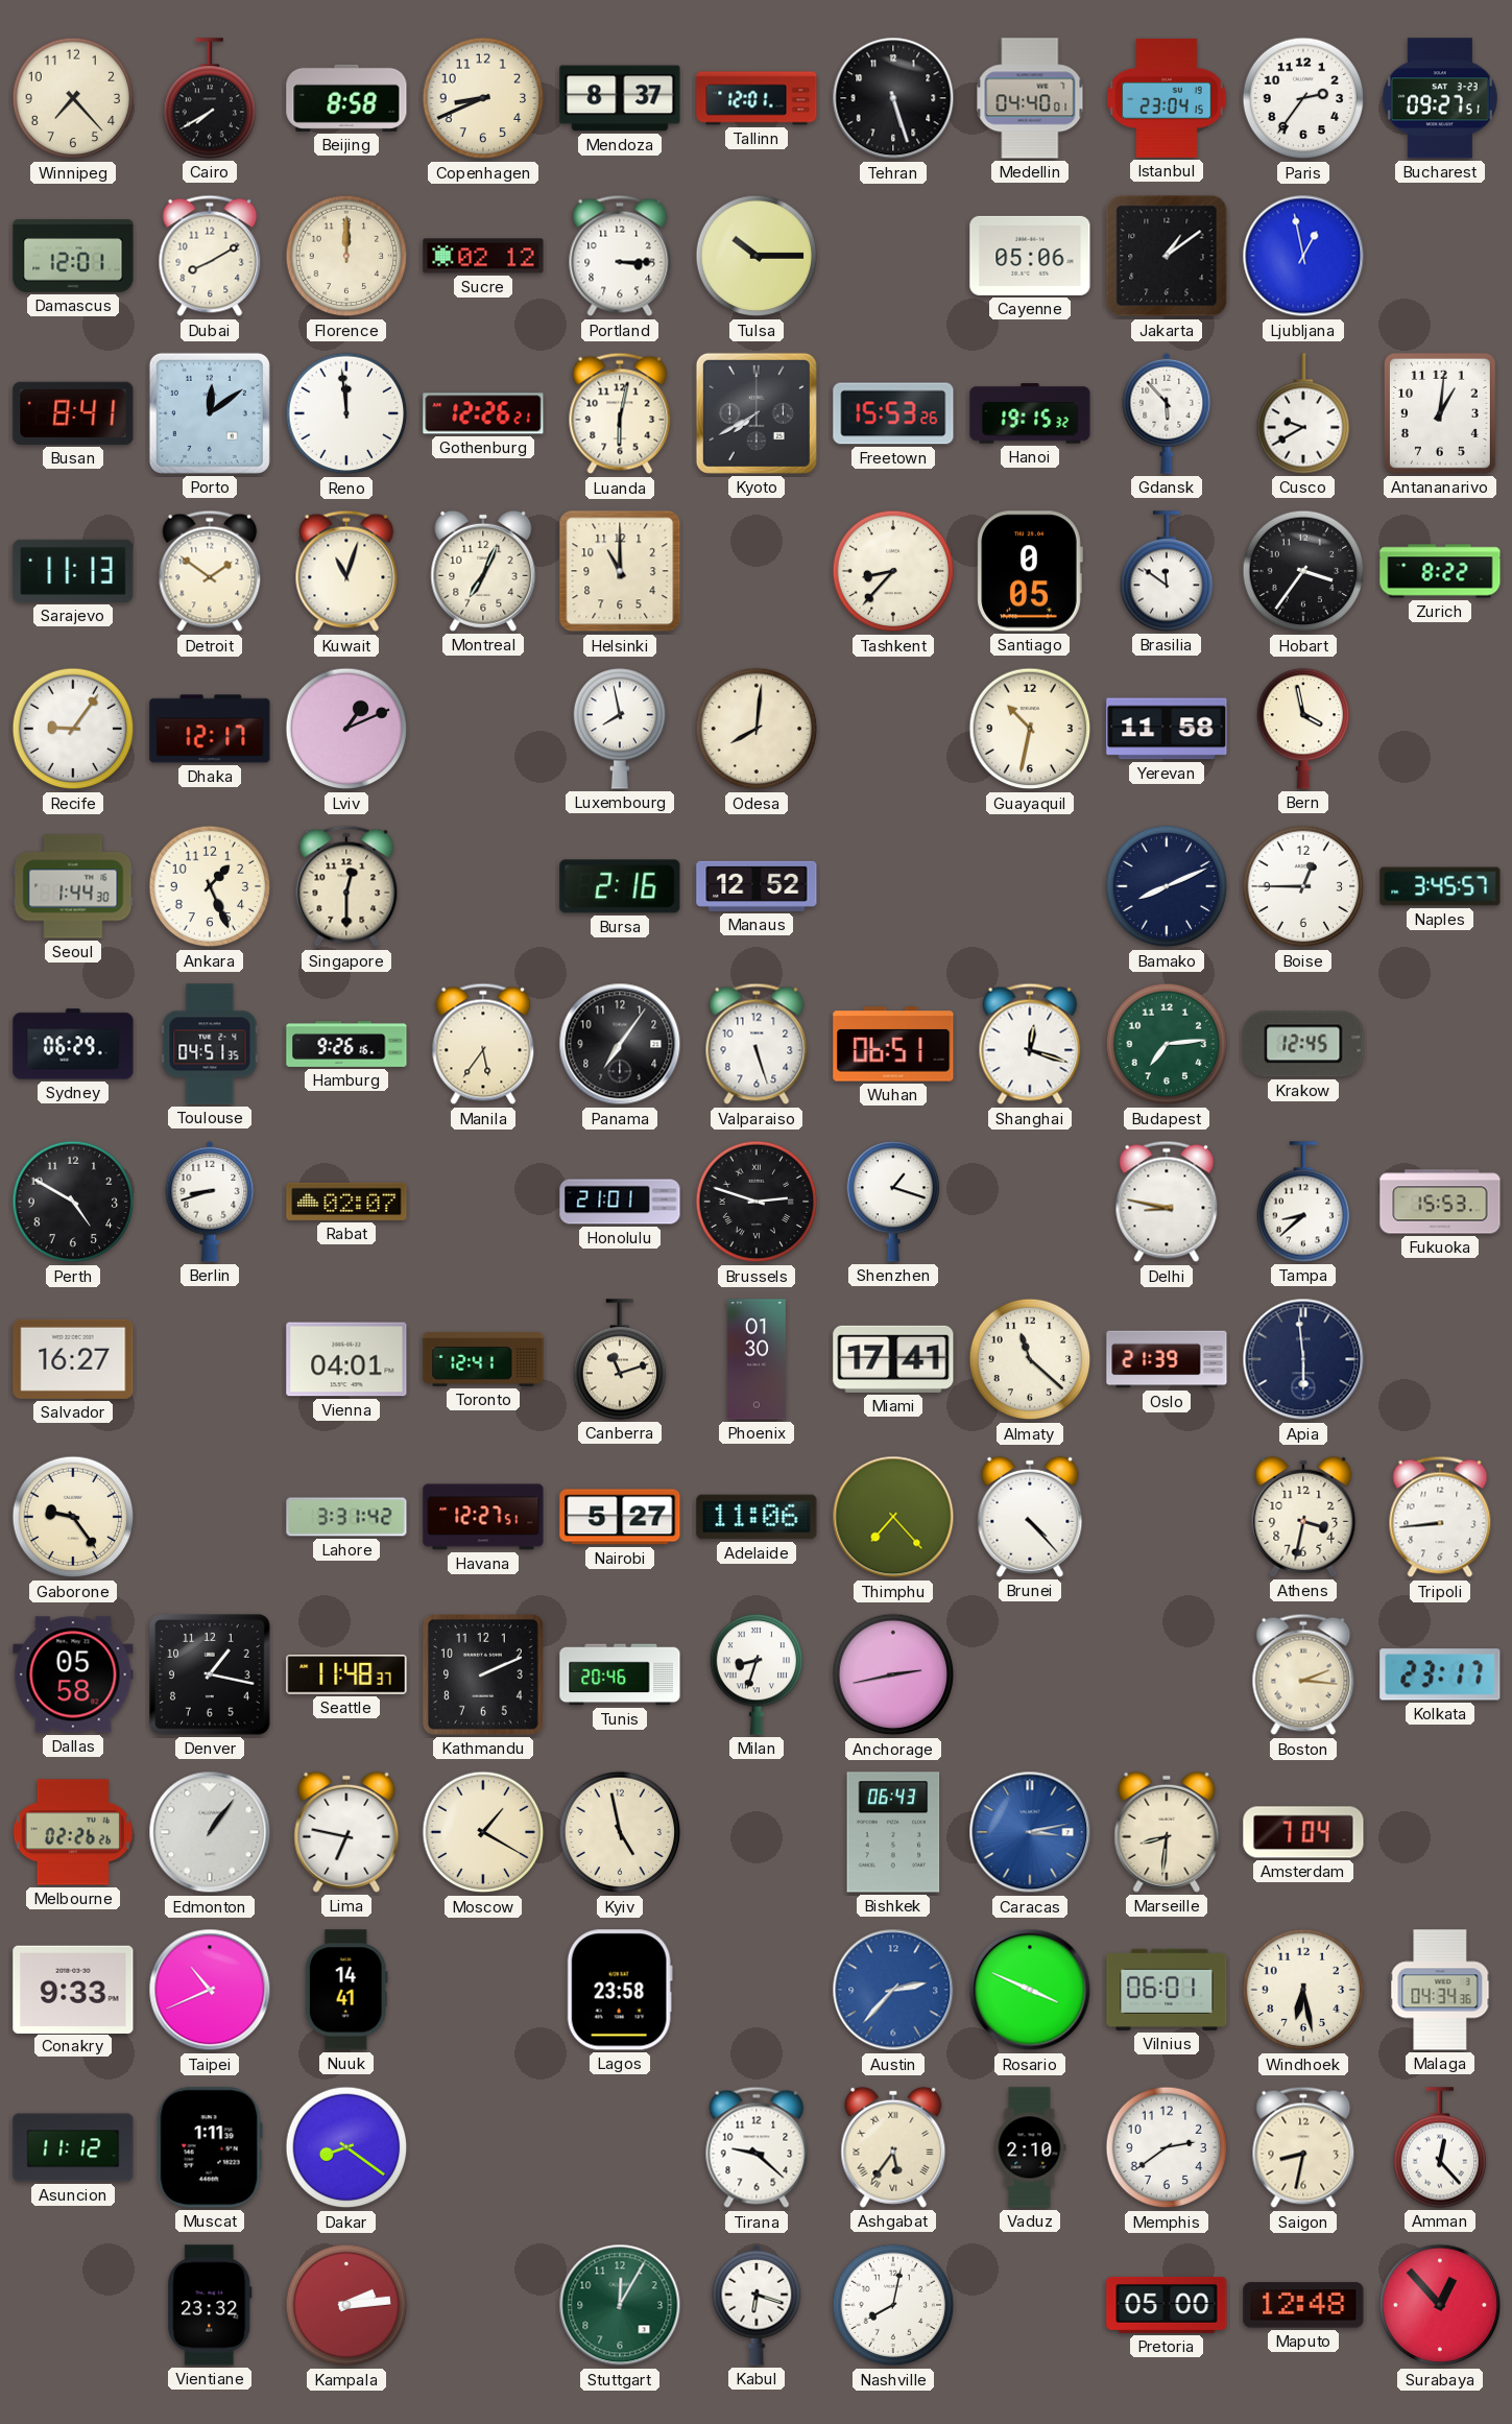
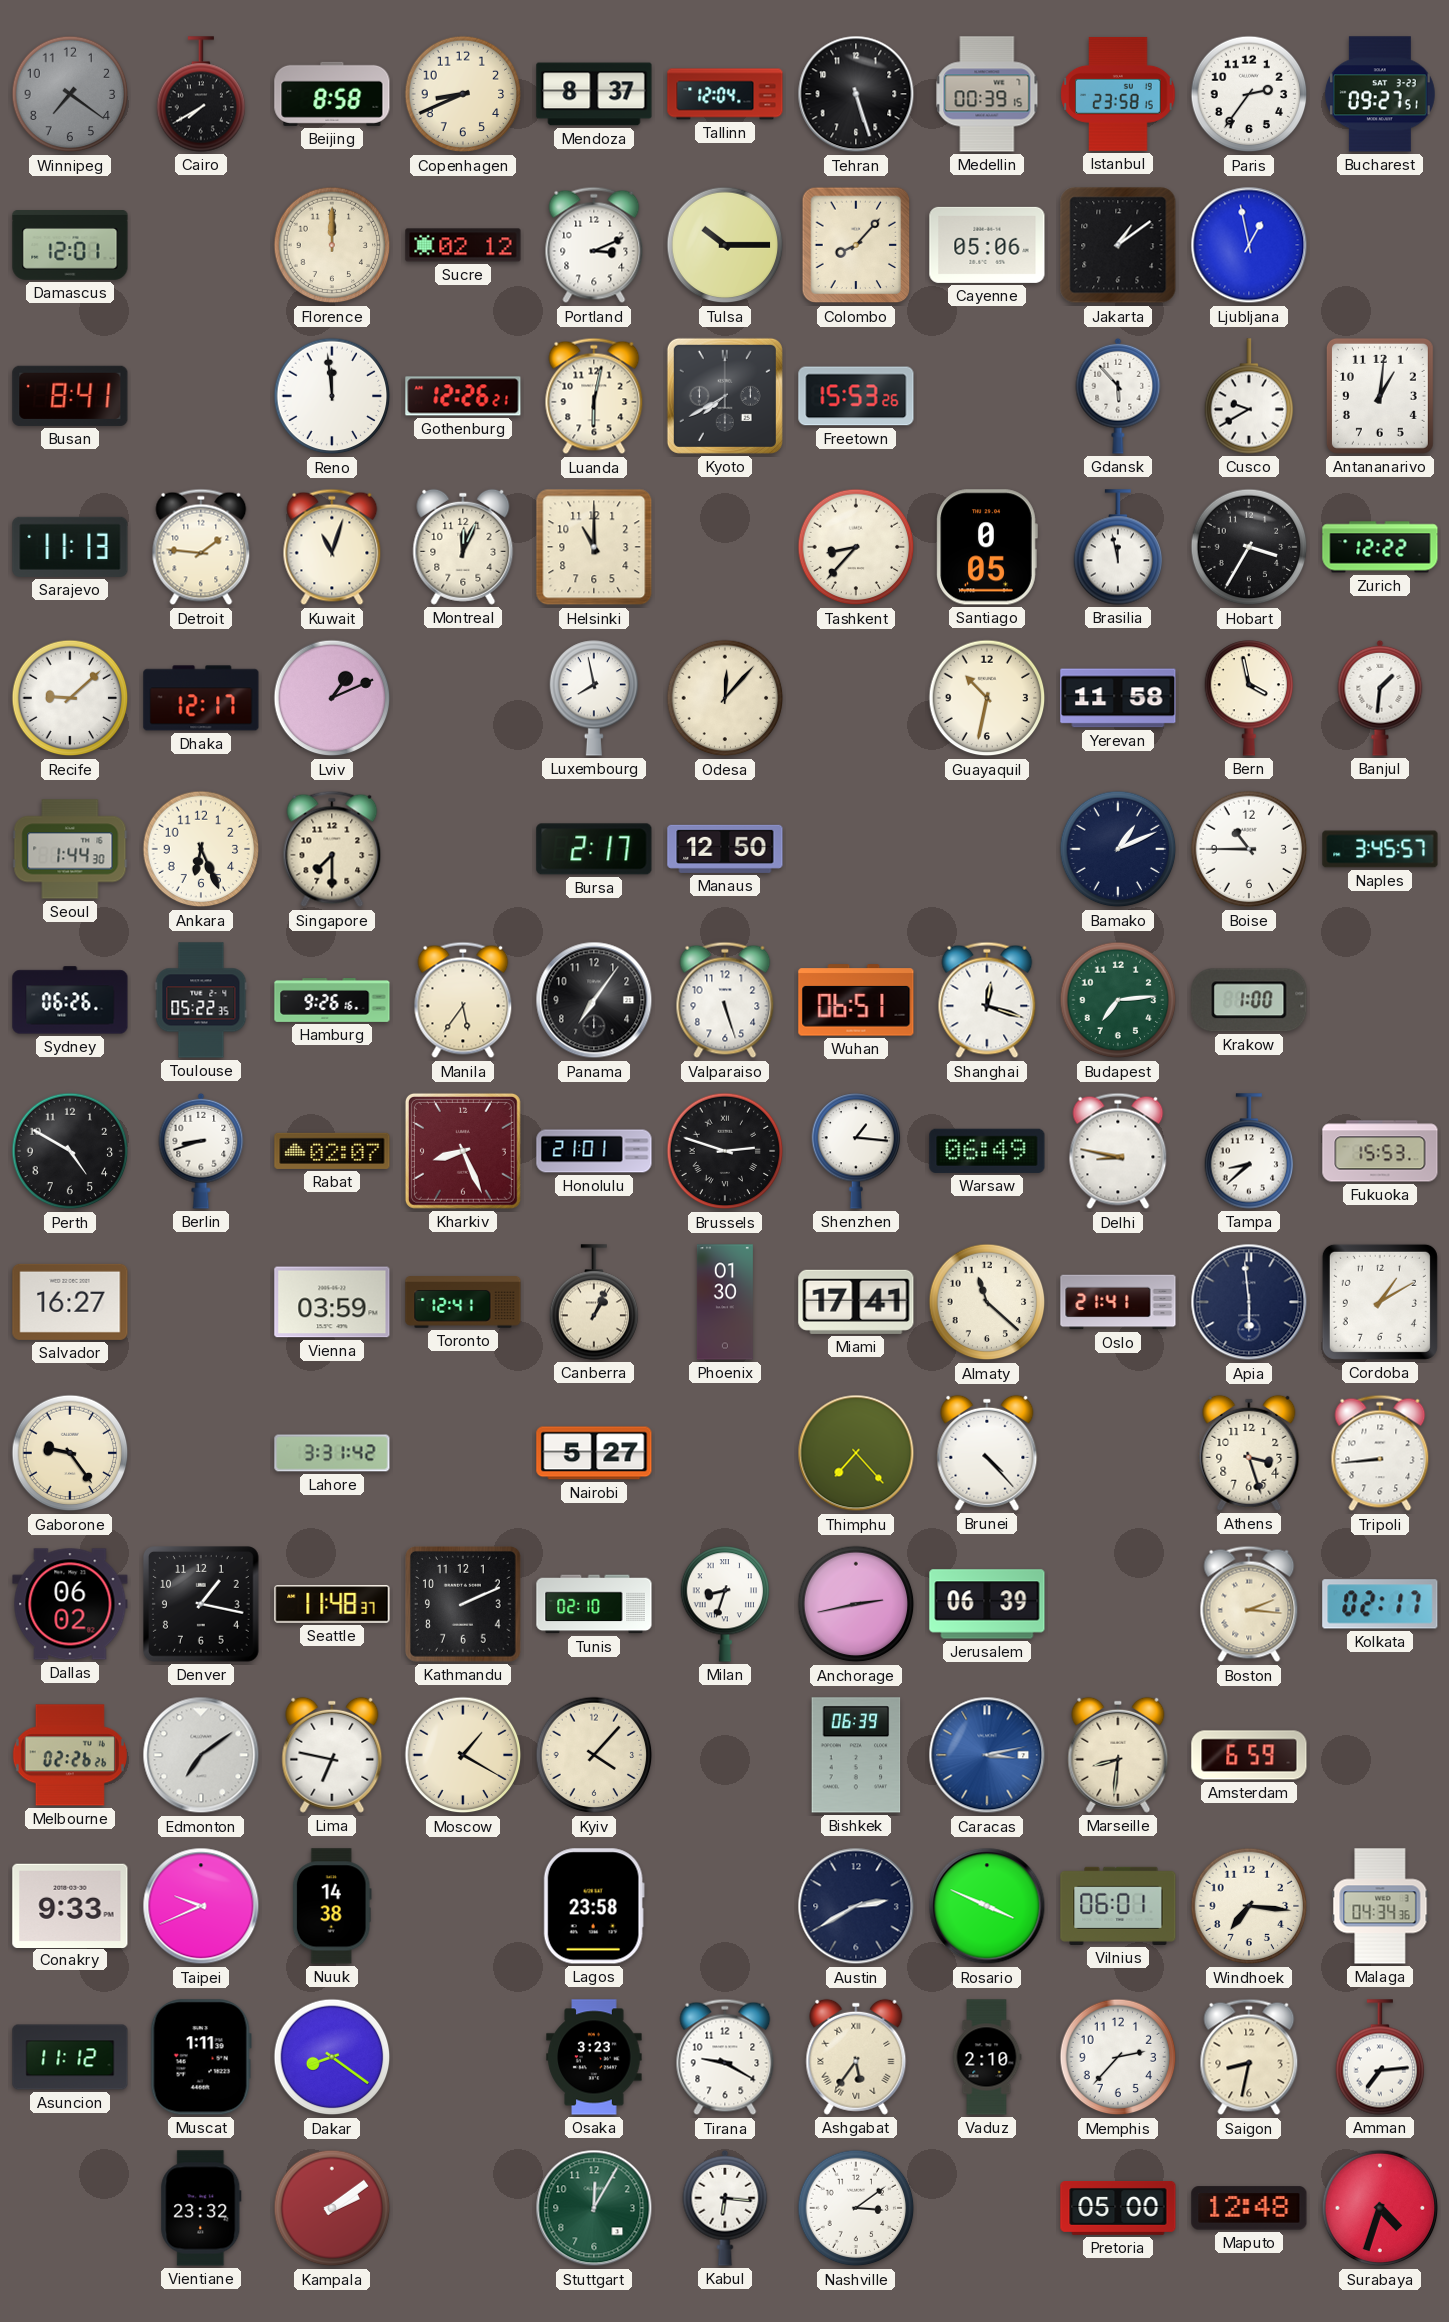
Winnipeg: 7:23 -> 7:21
Winnipeg dial: cream -> grey
Tallinn: 12:01 -> 12:04
Medellin: 04:40 -> 00:39
Istanbul: 23:04 -> 23:58
Dubai: 8:10 -> none
Portland: 3:15 -> 3:11
Colombo: none -> 8:07
Porto: 12:09 -> none
Hanoi: 19:15 -> none
Detroit: 1:51 -> 1:46
Montreal: 7:04 -> 12:04
Brasilia: 11:51 -> 11:58
Hobart: 3:36 -> 3:35
Zurich: 8:22 -> 12:22
Recife: 9:06 -> 9:08
Odesa: 8:01 -> 12:07
Banjul: none -> 1:31
Ankara: 1:26 -> 6:26
Singapore: 12:30 -> 7:30
Bursa: 2:16 -> 2:17
Manaus: 12:52 -> 12:50
Bamako: 8:11 -> 1:11
Boise: 12:45 -> 10:45
Sydney: 06:29 -> 06:26
Toulouse: 04:51 -> 05:22
Krakow: 12:45 -> 1:00
Kharkiv: none -> 8:26
Shenzhen: 1:18 -> 1:16
Warsaw: none -> 06:49
Vienna: 04:01 -> 03:59
Canberra: 11:12 -> 1:04
Oslo: 21:39 -> 21:41
Cordoba: none -> 1:10
Havana: 12:27 -> none
Adelaide: 11:06 -> none
Athens: 3:32 -> 3:27
Dallas: 05:58 -> 06:02
Tunis: 20:46 -> 02:10
Jerusalem: none -> 06:39
Kolkata: 23:17 -> 02:17
Edmonton: 1:06 -> 7:09
Kyiv: 4:58 -> 4:07
Bishkek: 06:43 -> 06:39
Amsterdam: 7:04 -> 6:59
Taipei: 10:41 -> 9:41
Nuuk: 14:41 -> 14:38
Austin: 2:37 -> 2:40
Austin dial: blue -> navy
Windhoek: 6:28 -> 7:16
Osaka: none -> 3:23
Tirana: 9:22 -> 9:20
Memphis: 2:39 -> 2:37
Amman: 12:23 -> 7:14
Kampala: 2:14 -> 2:09
Kabul: 6:18 -> 6:16
Nashville: 8:02 -> 3:09
Surabaya: 12:53 -> 4:33
